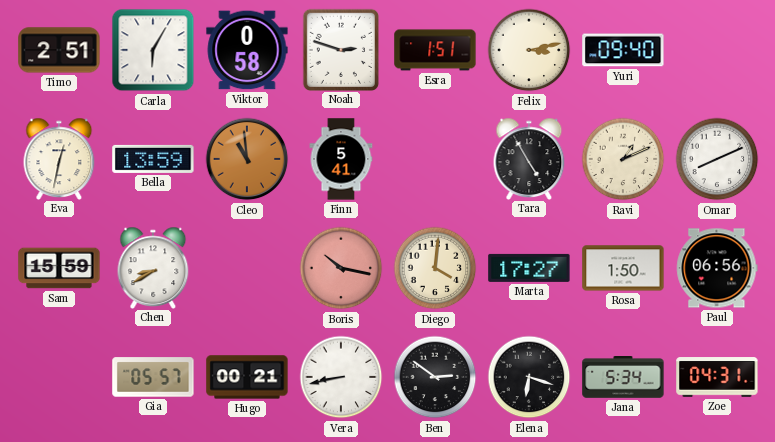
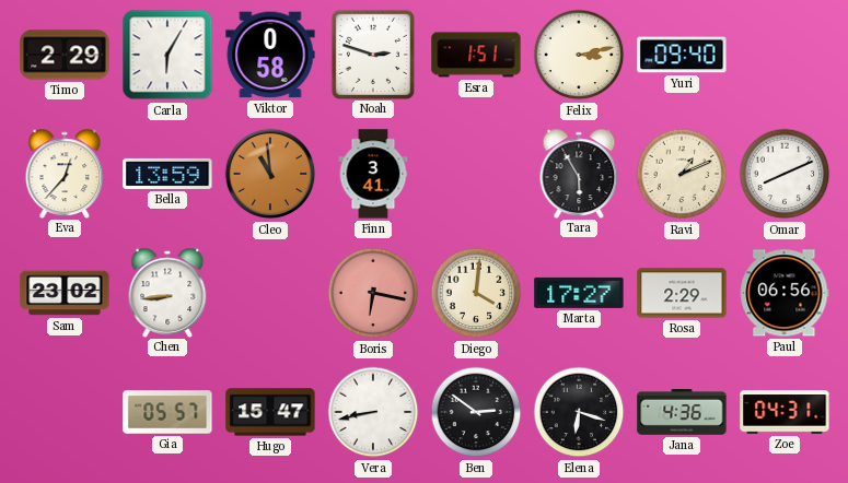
Timo: 2:51 -> 2:29
Eva: 12:32 -> 12:37
Finn: 5:41 -> 3:41
Tara: 4:55 -> 5:55
Sam: 15:59 -> 23:02
Chen: 8:40 -> 8:44
Boris: 10:17 -> 6:17
Rosa: 1:50 -> 2:29
Hugo: 00:21 -> 15:47
Jana: 5:34 -> 4:36
